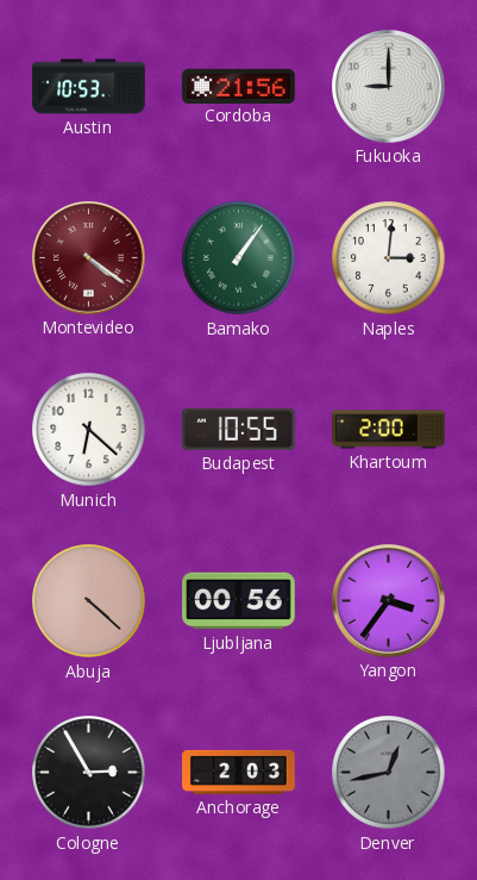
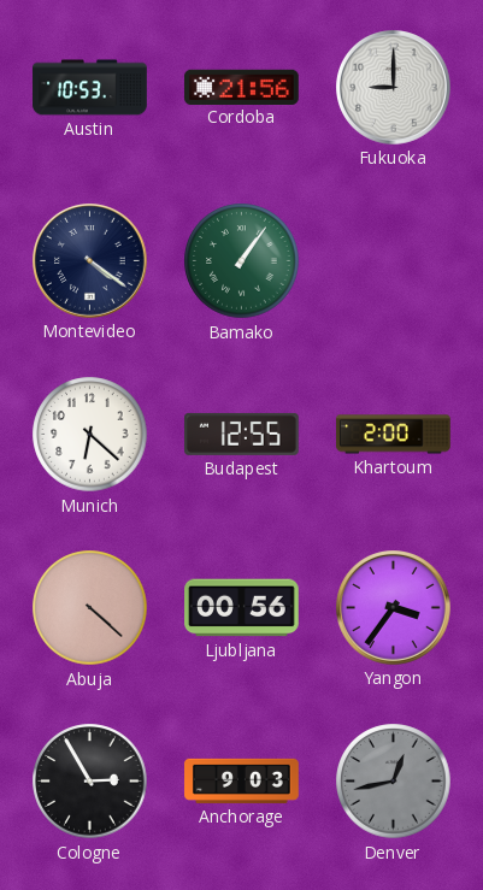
Montevideo dial: burgundy -> navy
Naples: 3:01 -> none
Budapest: 10:55 -> 12:55
Anchorage: 2:03 -> 9:03
